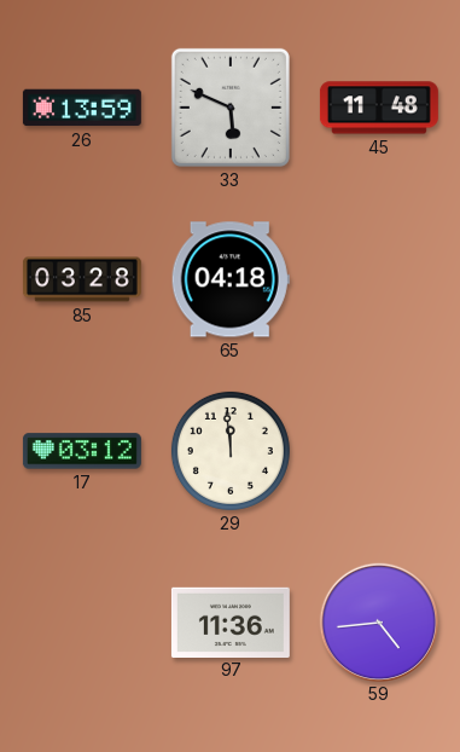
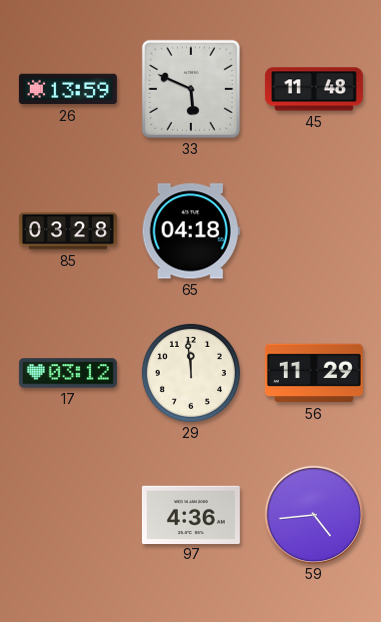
56: none -> 11:29
97: 11:36 -> 4:36
